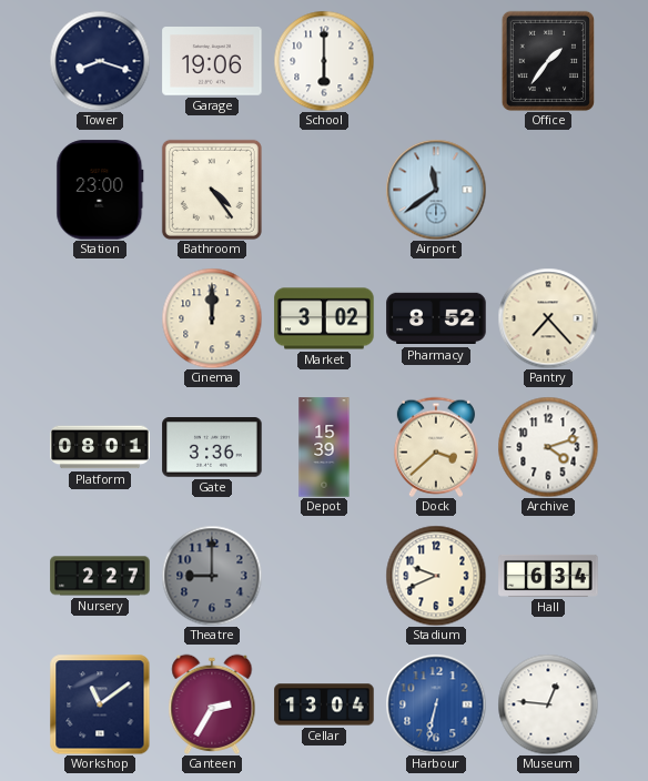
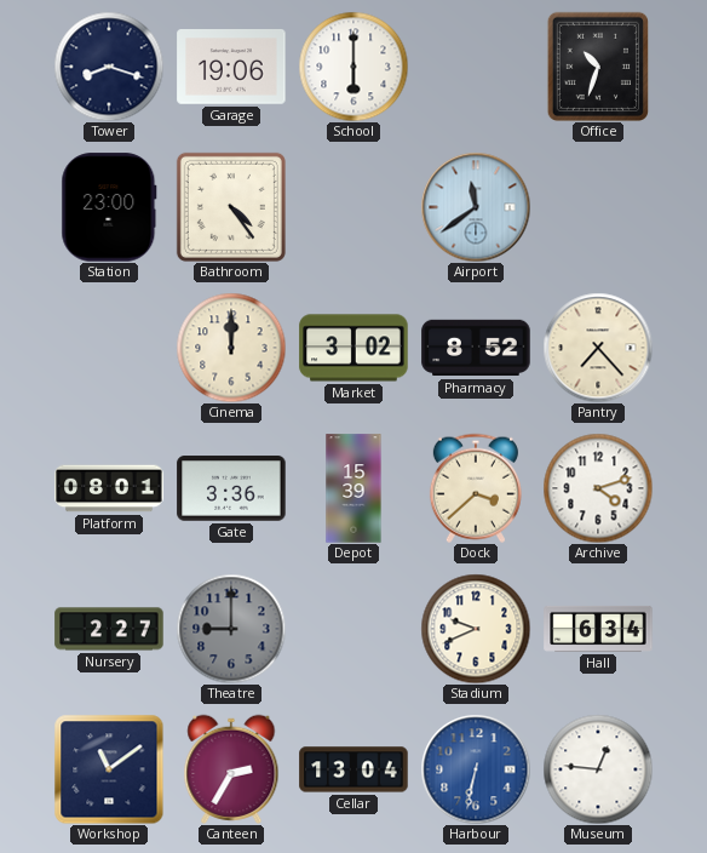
Office: 1:36 -> 10:33
